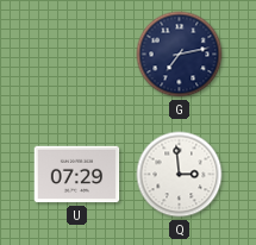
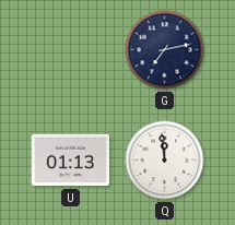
U: 07:29 -> 01:13
Q: 2:59 -> 11:59
